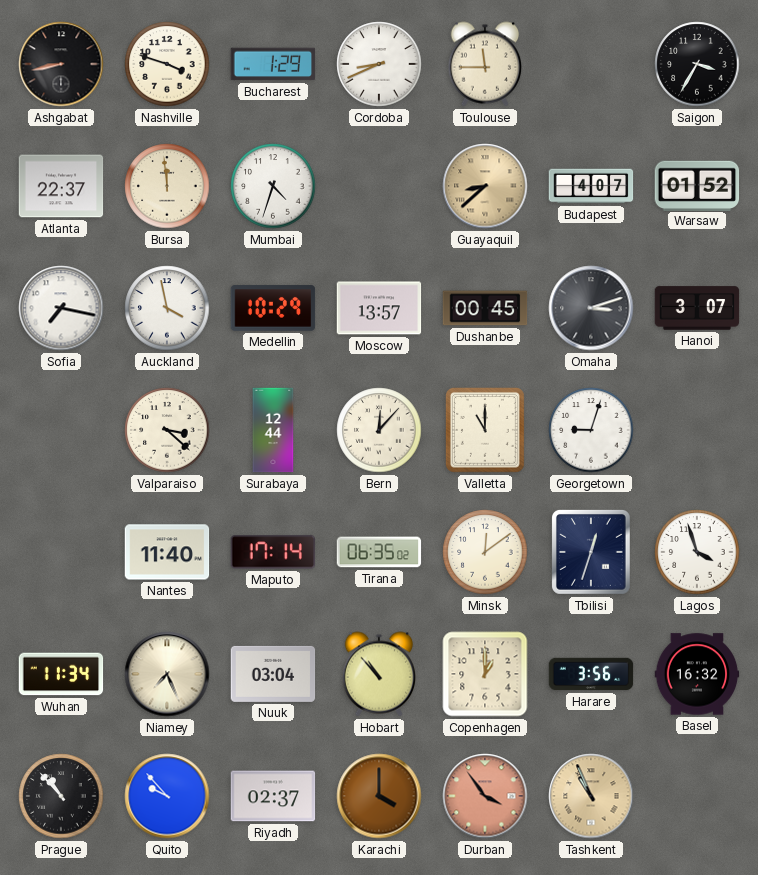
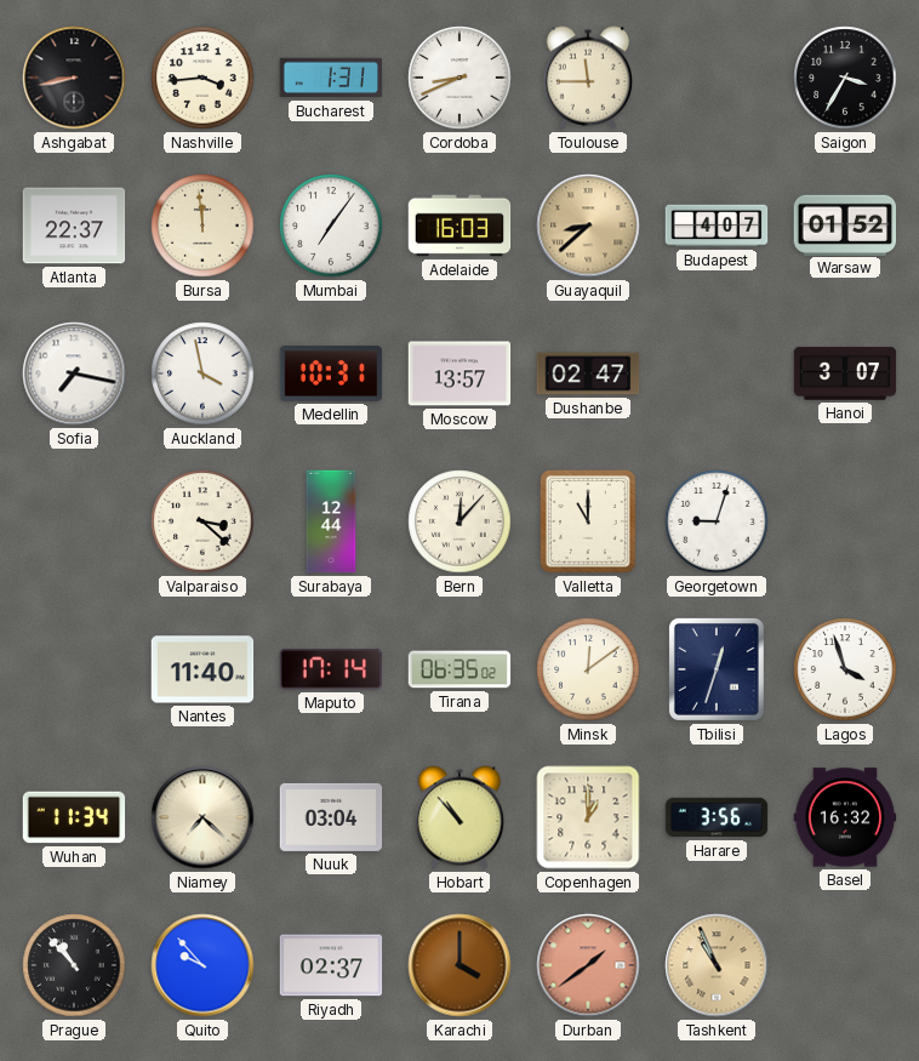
Nashville: 3:48 -> 3:44
Bucharest: 1:29 -> 1:31
Mumbai: 4:33 -> 7:06
Adelaide: none -> 16:03
Medellin: 10:29 -> 10:31
Dushanbe: 00:45 -> 02:47
Omaha: 3:12 -> none
Niamey: 7:26 -> 7:22
Durban: 3:54 -> 1:39
